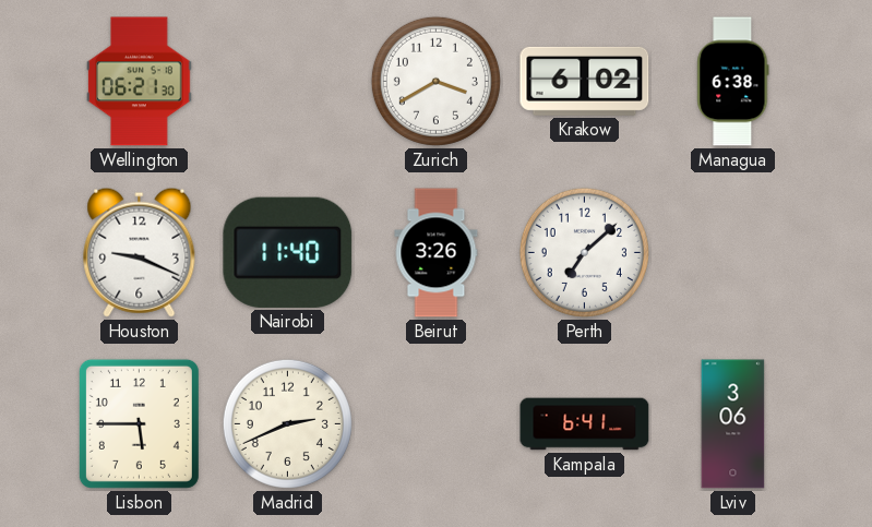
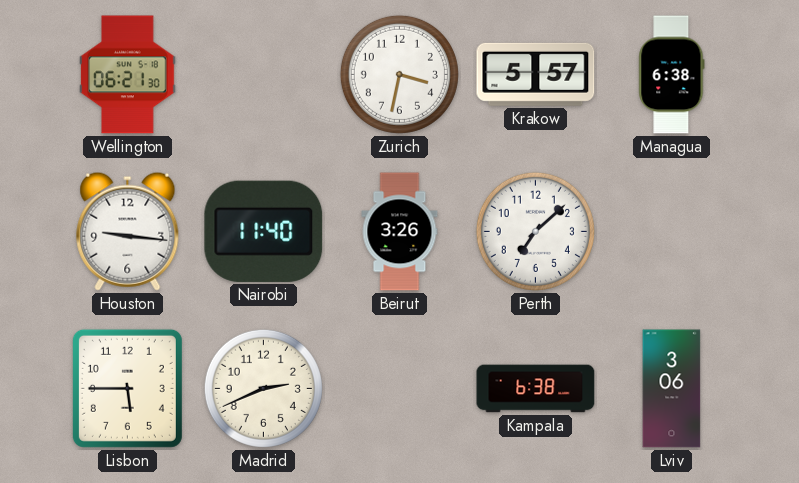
Zurich: 3:40 -> 3:32
Krakow: 6:02 -> 5:57
Houston: 9:19 -> 9:16
Kampala: 6:41 -> 6:38
